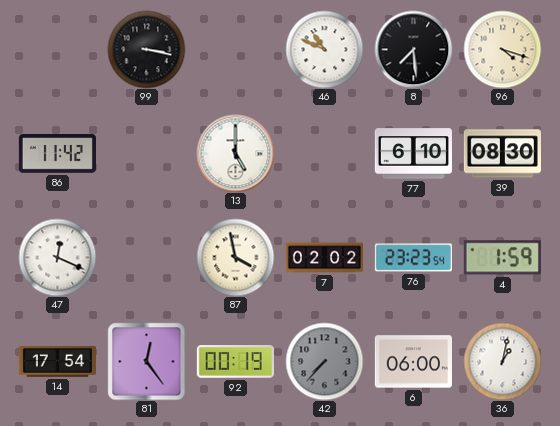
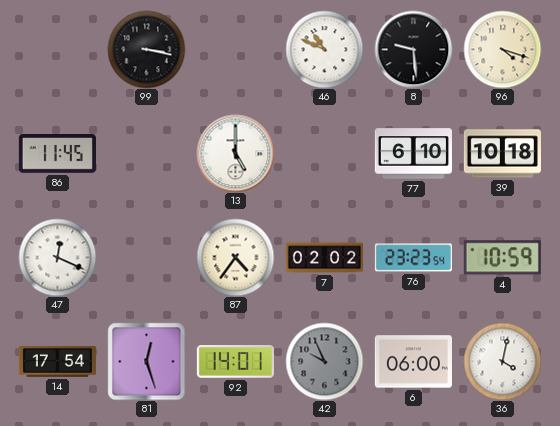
8: 7:29 -> 9:29
86: 11:42 -> 11:45
39: 08:30 -> 10:18
87: 3:58 -> 4:36
4: 1:59 -> 10:59
81: 12:24 -> 12:27
92: 00:19 -> 14:01
42: 7:37 -> 9:56
36: 1:02 -> 4:02
